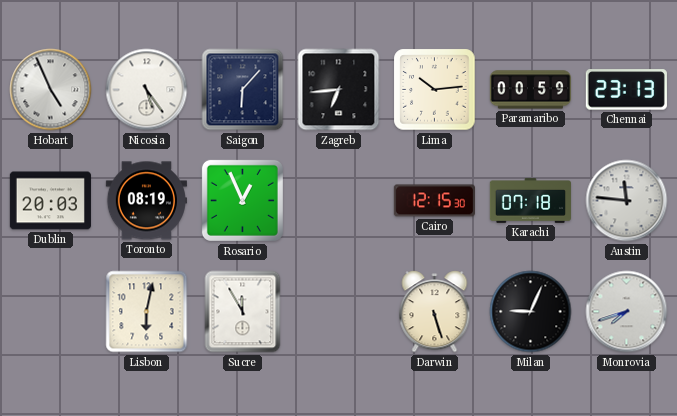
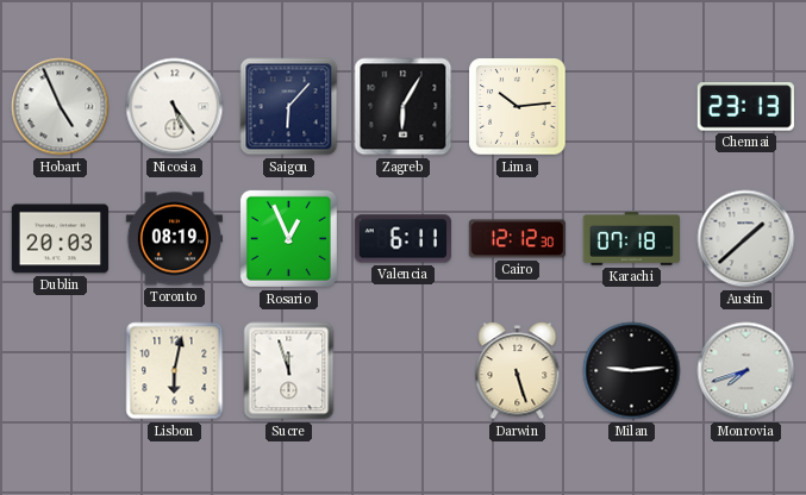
Zagreb: 6:44 -> 6:05
Paramaribo: 00:59 -> none
Valencia: none -> 6:11
Cairo: 12:15 -> 12:12
Austin: 11:46 -> 1:38
Sucre: 11:55 -> 11:57
Milan: 9:04 -> 9:14
